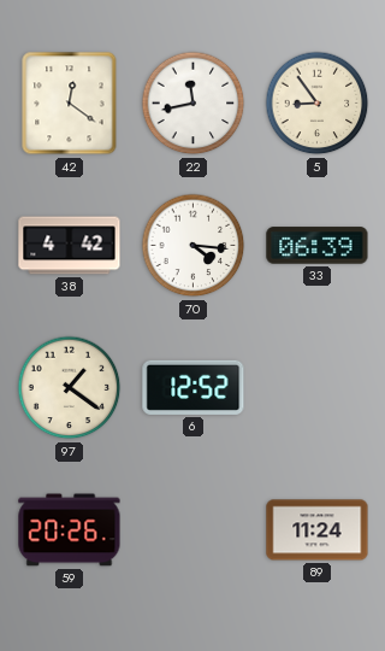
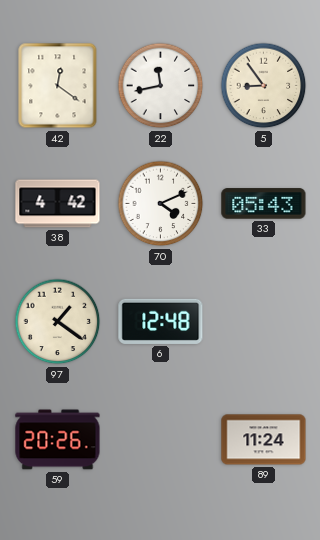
70: 4:16 -> 4:11
33: 06:39 -> 05:43
6: 12:52 -> 12:48
